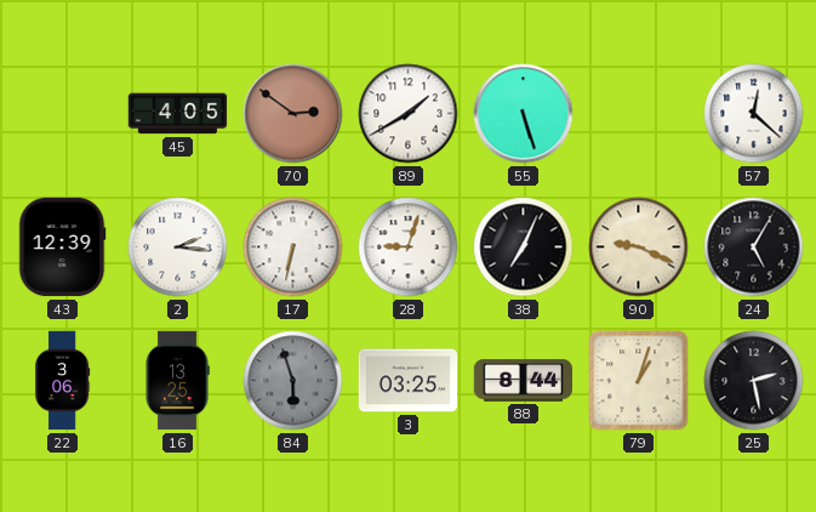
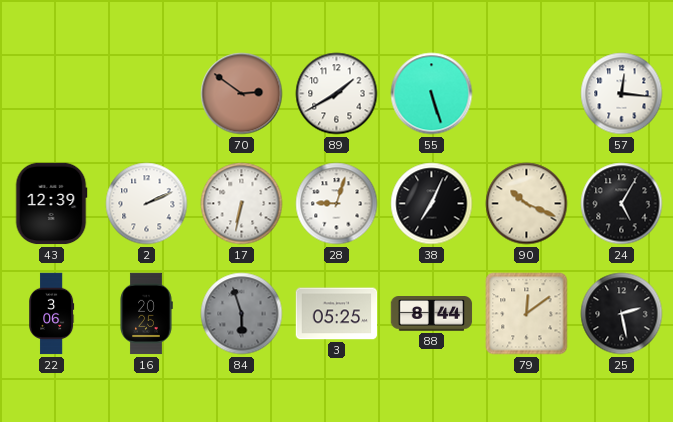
45: 4:05 -> none
57: 12:22 -> 12:16
2: 2:16 -> 2:11
90: 9:19 -> 10:19
16: 13:25 -> 20:25
3: 03:25 -> 05:25
79: 1:03 -> 12:09
